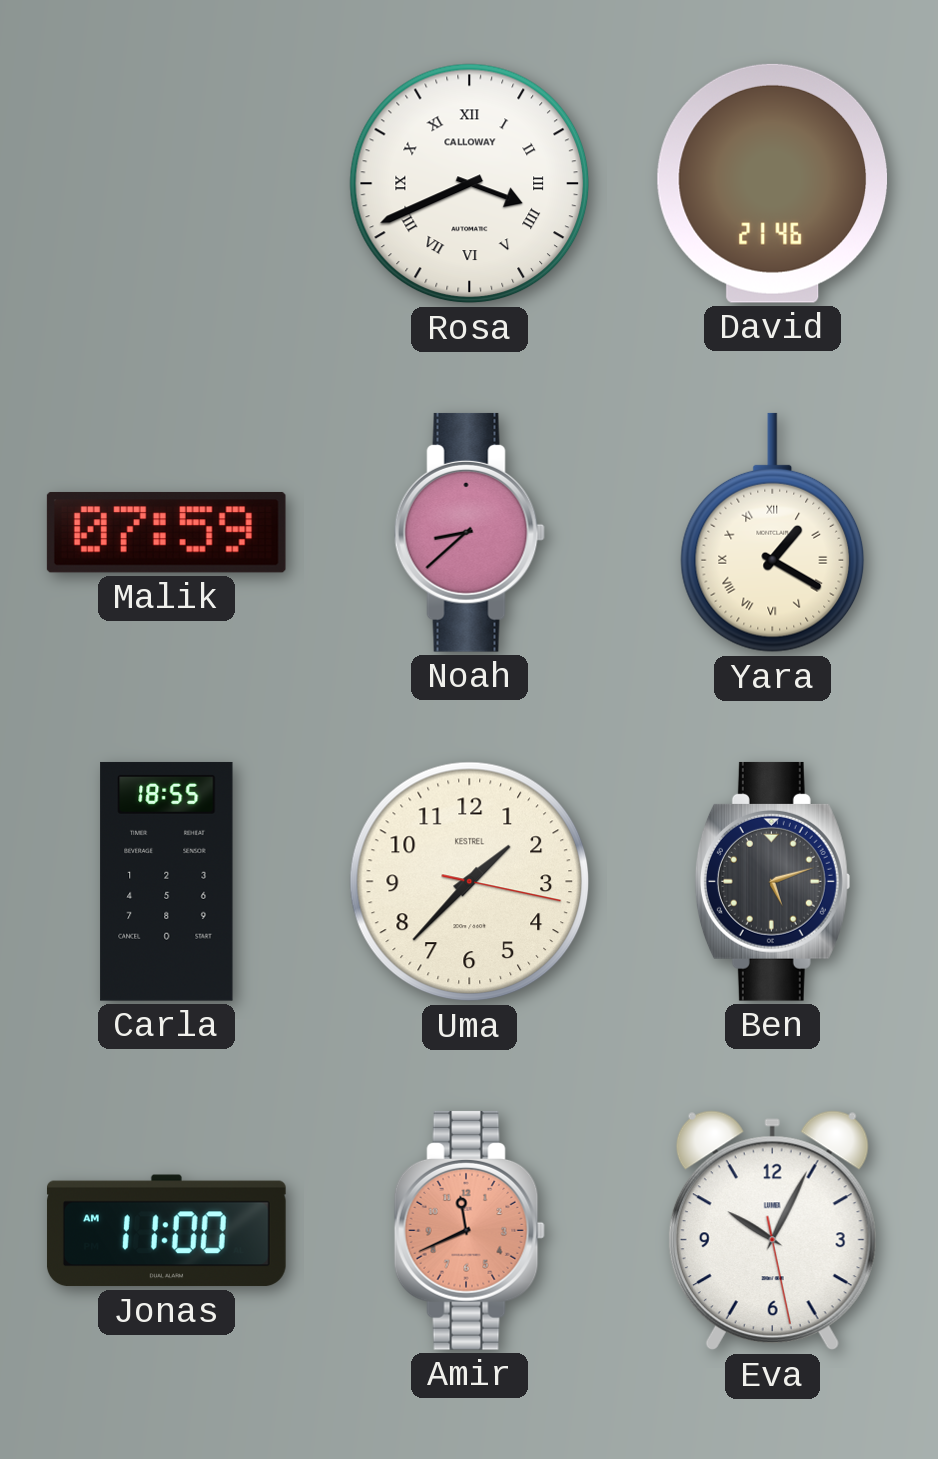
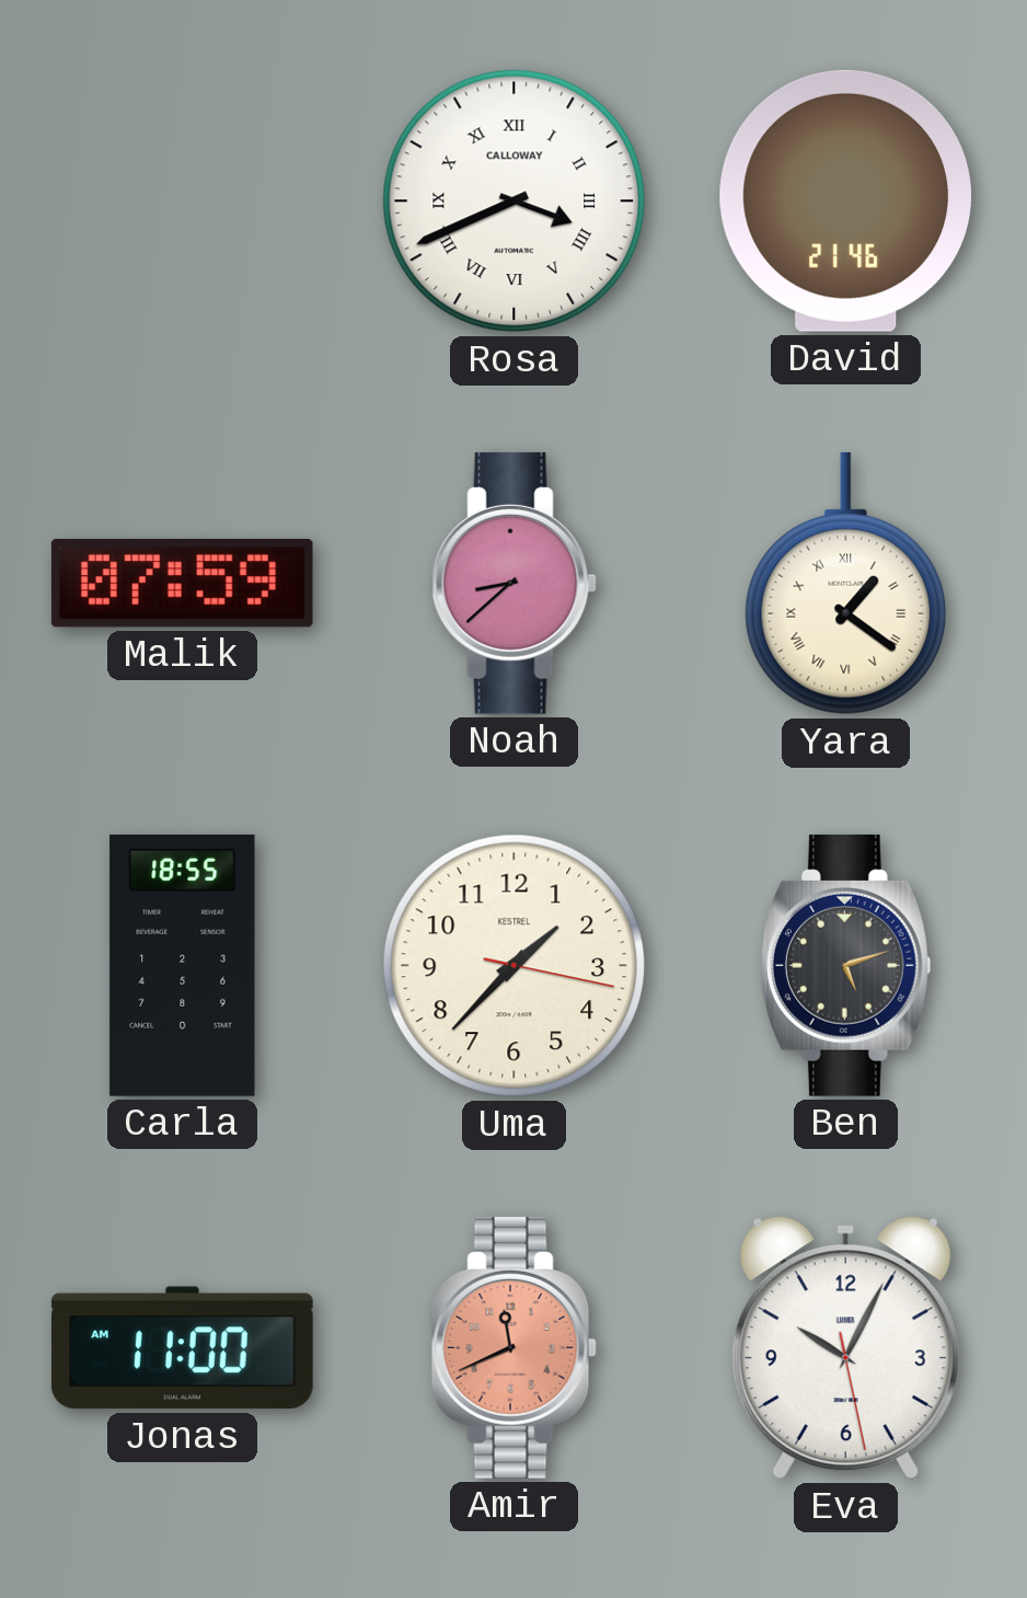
Yara: 1:20 -> 1:21
